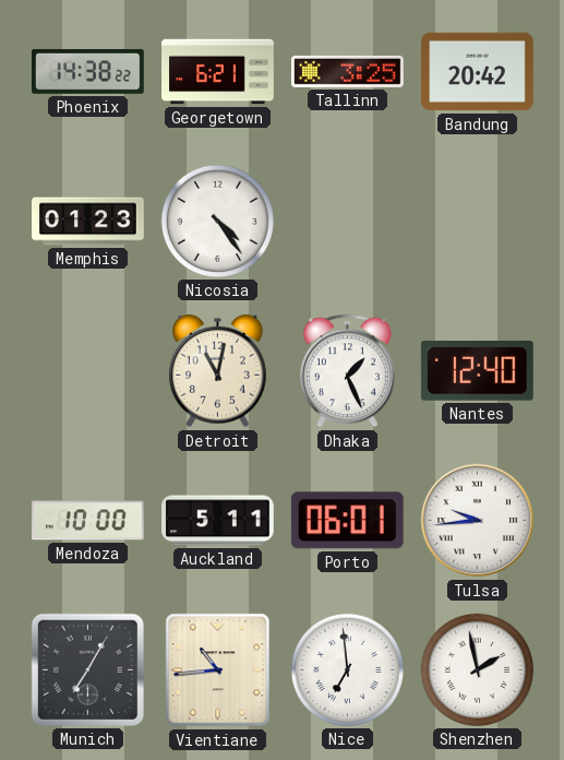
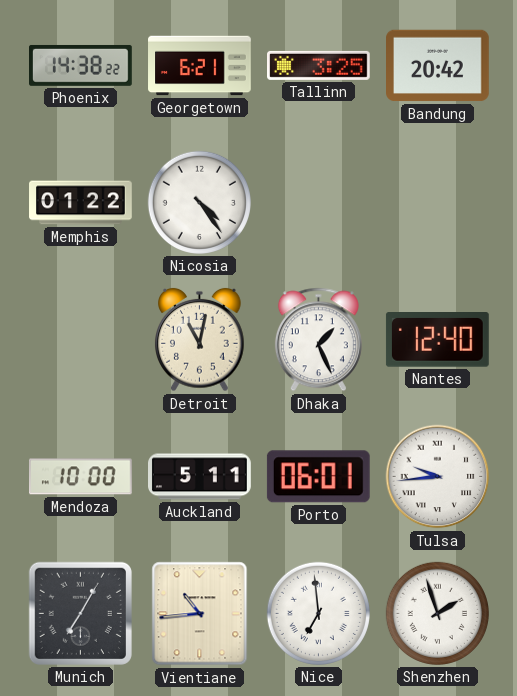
Memphis: 01:23 -> 01:22
Shenzhen: 1:58 -> 1:57
